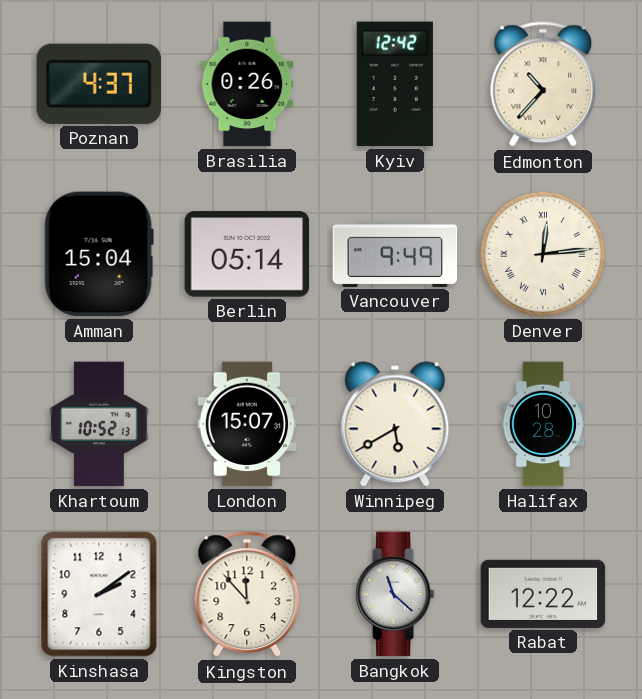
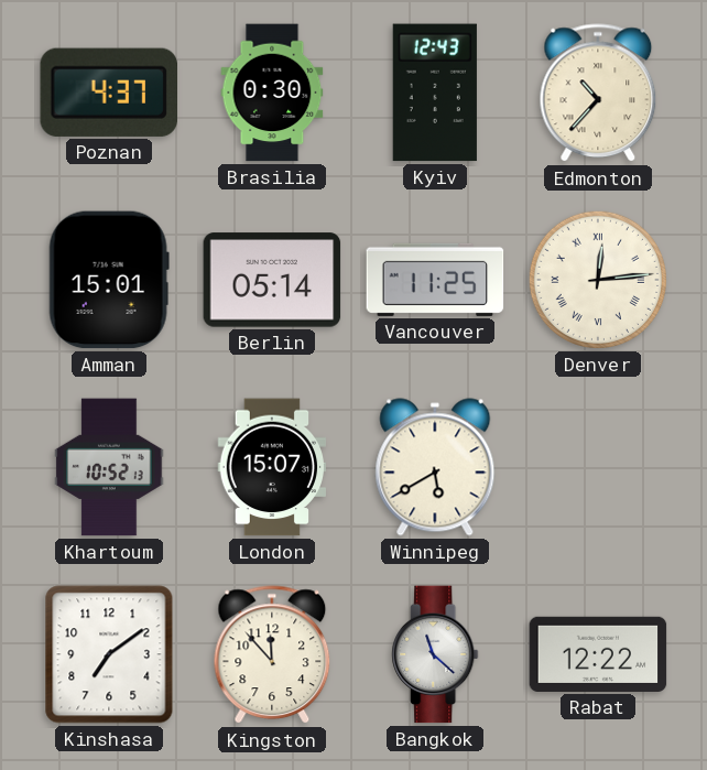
Brasilia: 0:26 -> 0:30
Kyiv: 12:42 -> 12:43
Amman: 15:04 -> 15:01
Vancouver: 9:49 -> 11:25
Halifax: 10:28 -> none
Kinshasa: 2:09 -> 7:09
